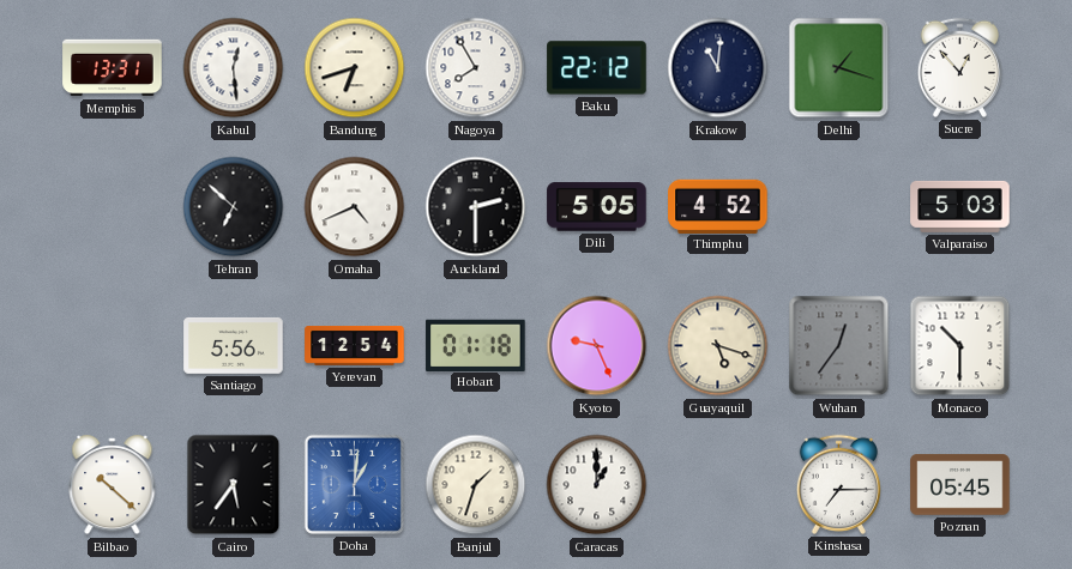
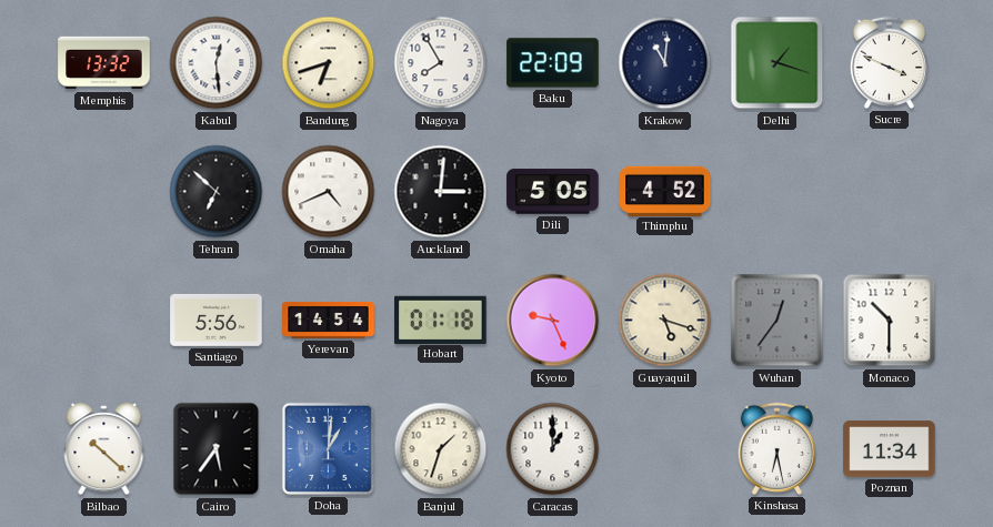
Memphis: 13:31 -> 13:32
Baku: 22:12 -> 22:09
Sucre: 12:53 -> 3:49
Auckland: 2:30 -> 3:01
Valparaiso: 5:03 -> none
Yerevan: 12:54 -> 14:54
Kinshasa: 7:15 -> 6:28
Poznan: 05:45 -> 11:34
